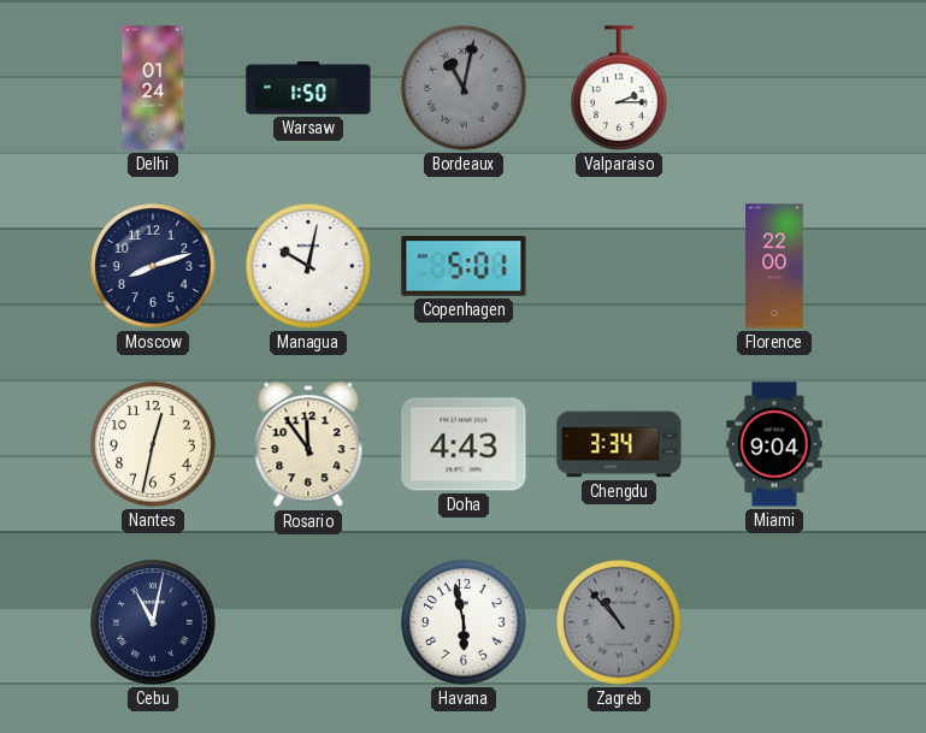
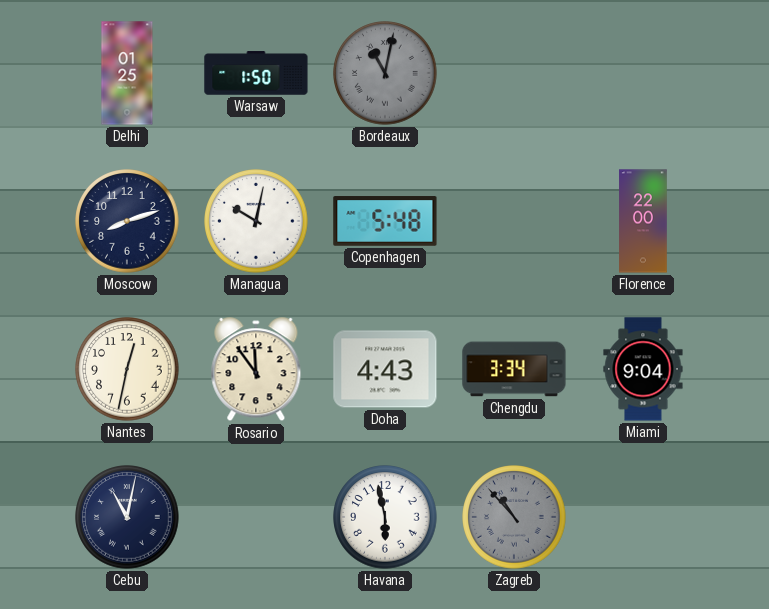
Delhi: 01:24 -> 01:25
Valparaiso: 2:15 -> none
Copenhagen: 5:01 -> 5:48
